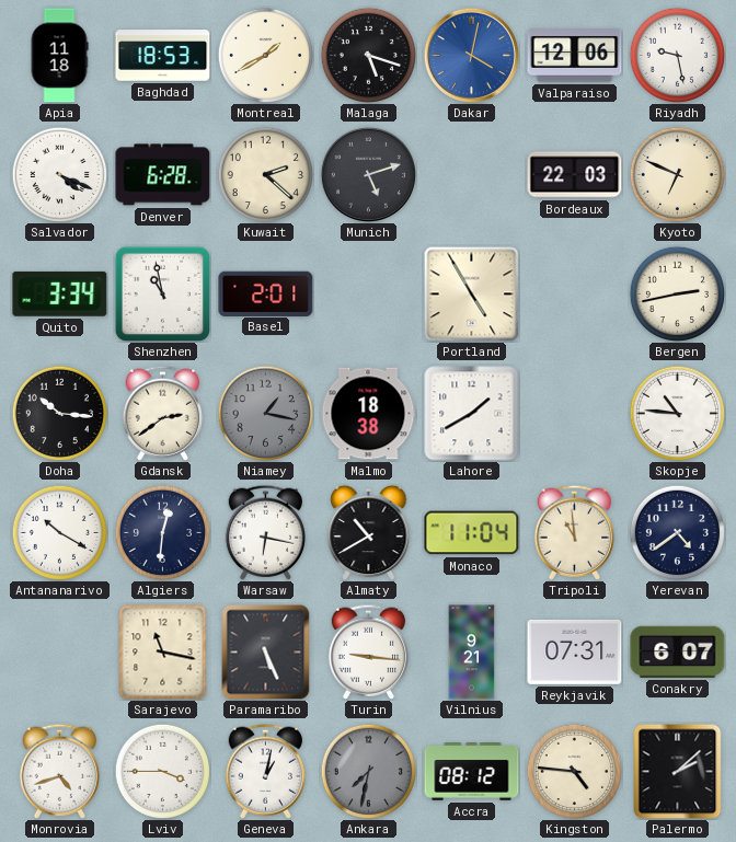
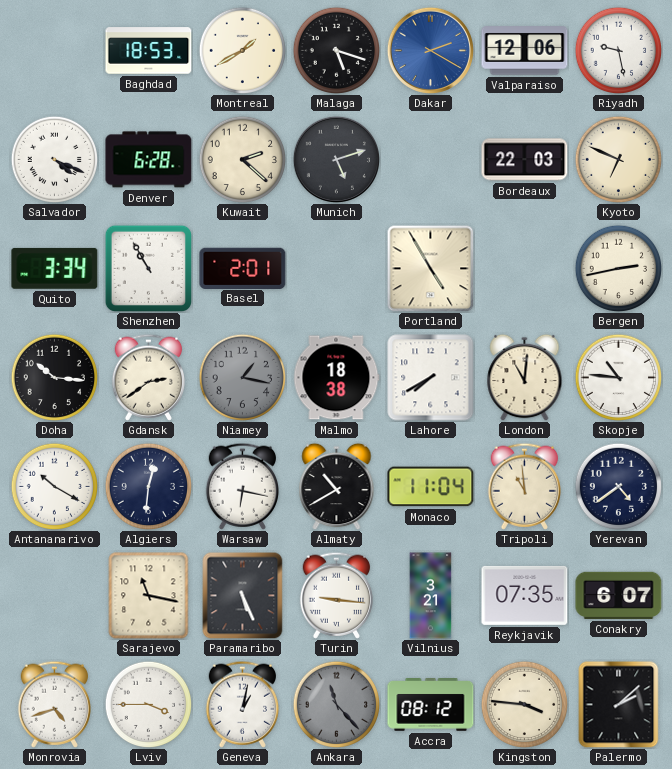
Apia: 11:18 -> none
Dakar: 4:02 -> 2:20
Shenzhen: 10:58 -> 10:55
Lahore: 1:40 -> 7:40
London: none -> 11:01
Vilnius: 9:21 -> 3:21
Reykjavik: 07:31 -> 07:35
Ankara: 7:32 -> 11:23
Kingston: 4:46 -> 3:46
